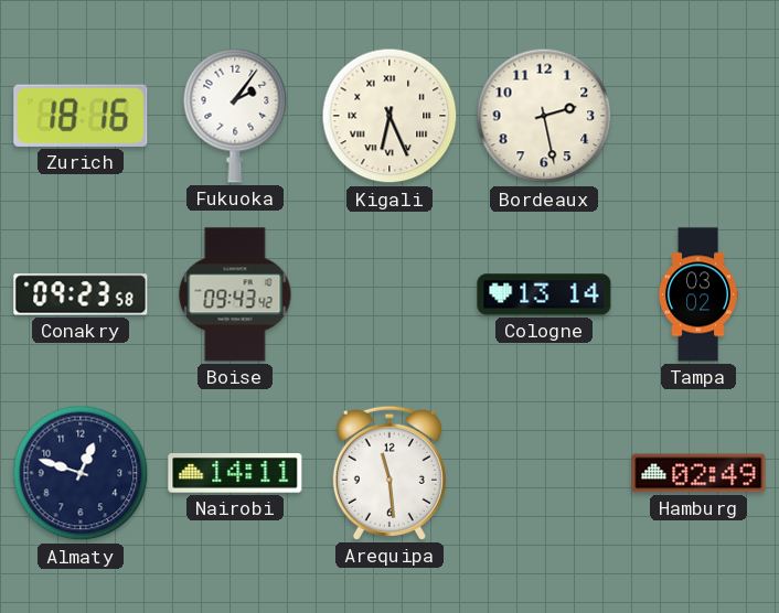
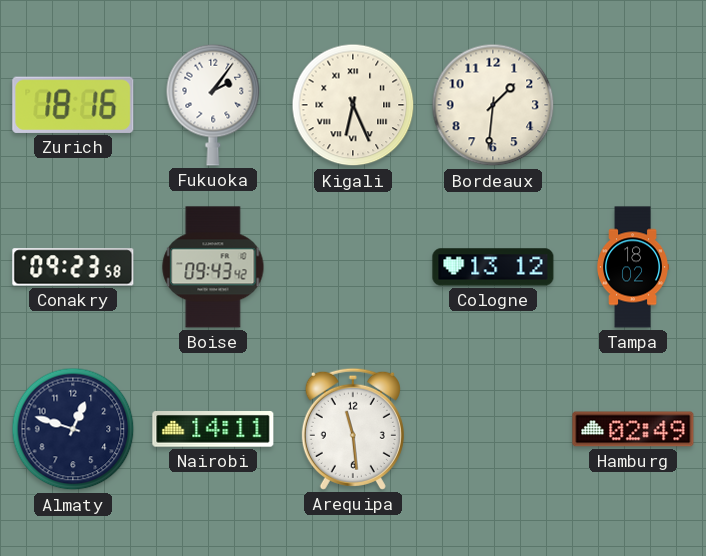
Bordeaux: 2:28 -> 1:31
Cologne: 13:14 -> 13:12
Tampa: 03:02 -> 18:02
